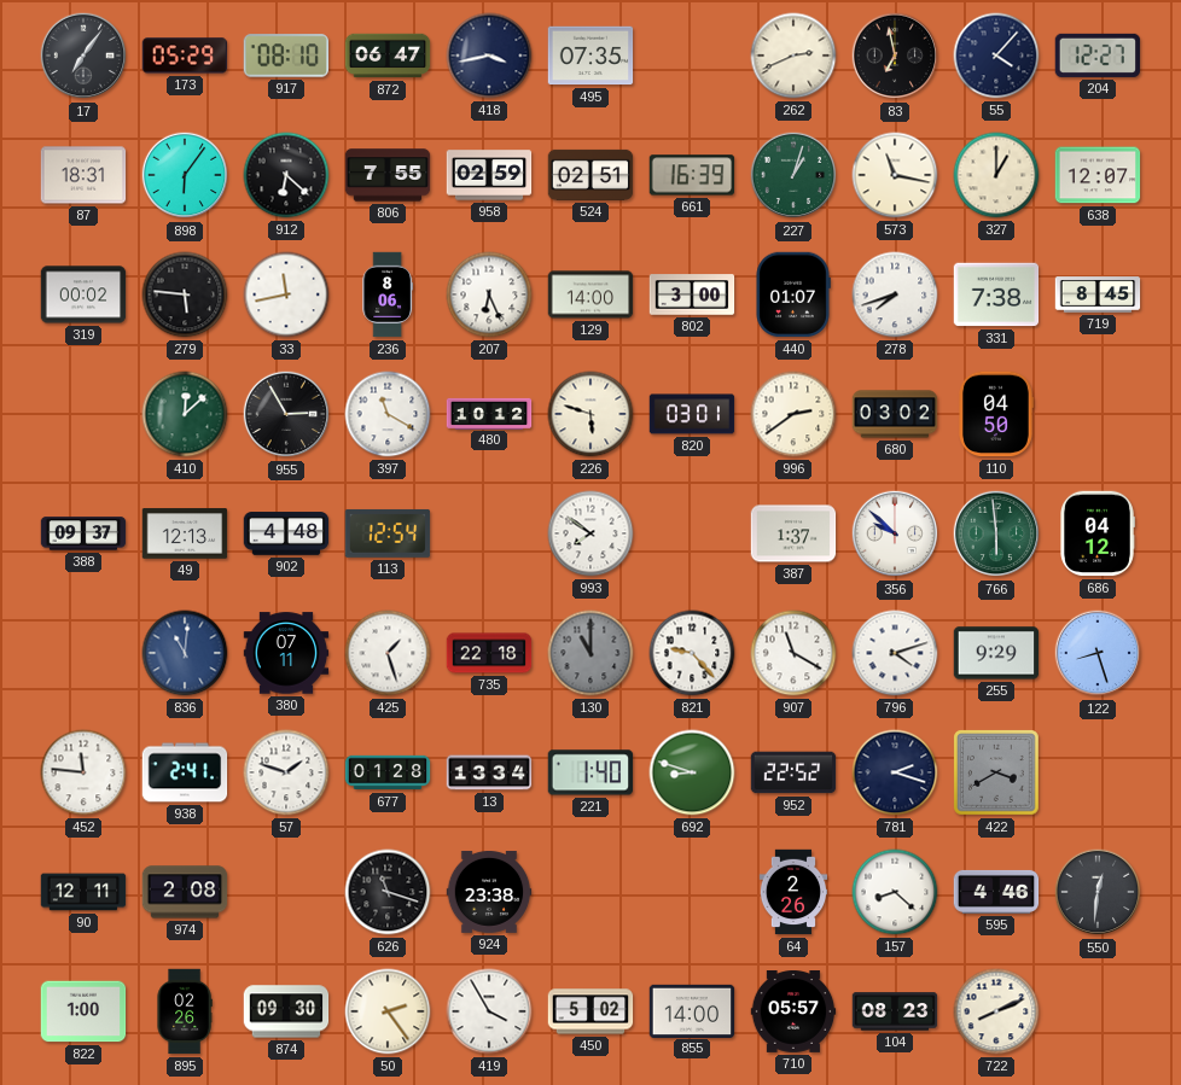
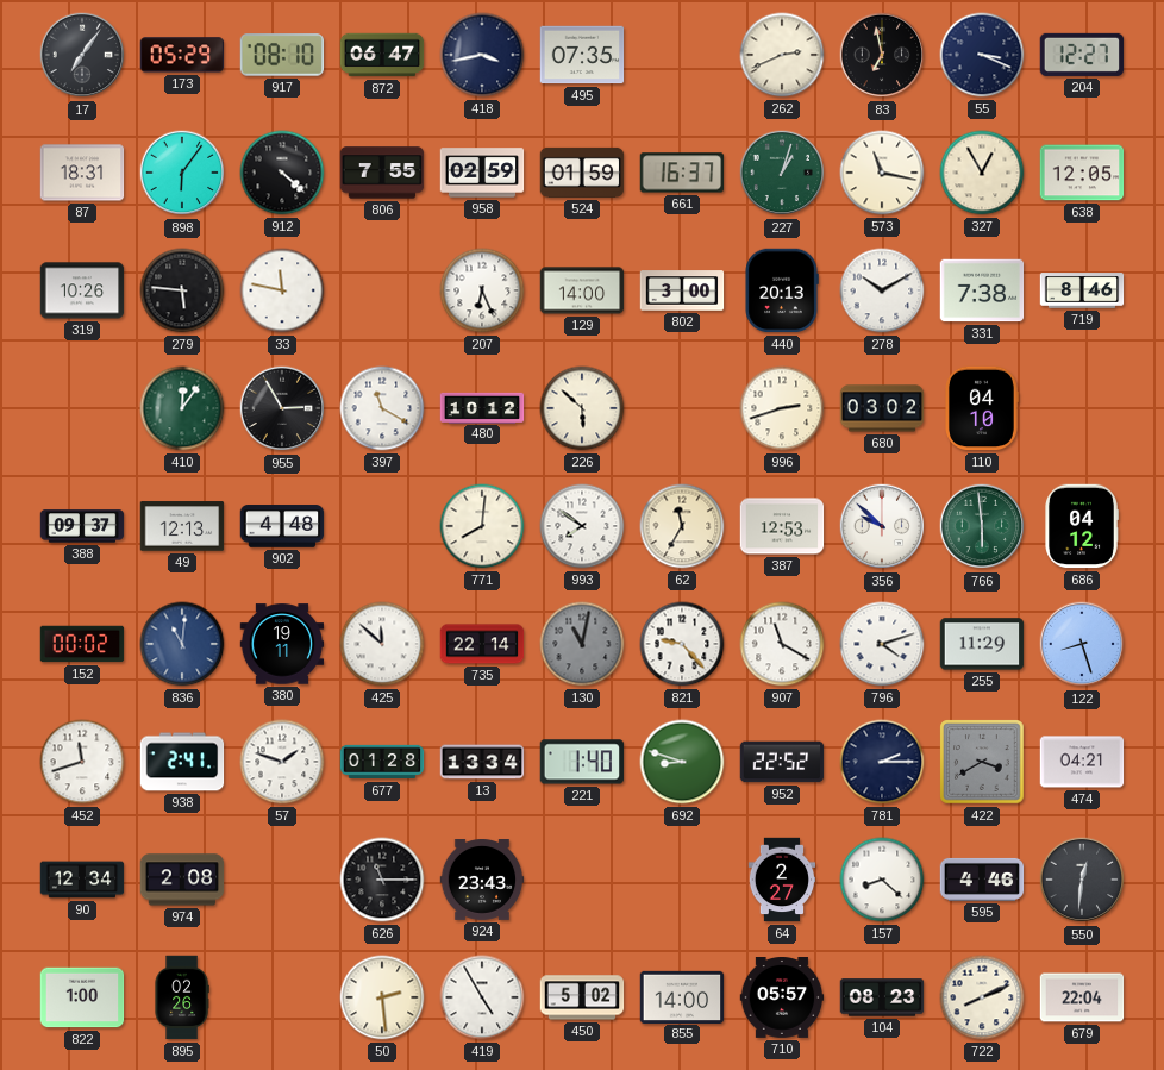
55: 4:07 -> 3:19
912: 6:22 -> 4:22
524: 02:51 -> 01:59
661: 16:39 -> 16:37
327: 1:00 -> 12:55
638: 12:07 -> 12:05
319: 00:02 -> 10:26
33: 11:43 -> 11:47
236: 8:06 -> none
440: 01:07 -> 20:13
278: 7:42 -> 10:10
719: 8:45 -> 8:46
410: 12:08 -> 12:06
226: 5:48 -> 5:52
820: 03:01 -> none
996: 2:39 -> 2:42
110: 04:50 -> 04:10
113: 12:54 -> none
771: none -> 8:01
62: none -> 11:35
387: 1:37 -> 12:53
152: none -> 00:02
380: 07:11 -> 19:11
425: 1:27 -> 11:52
735: 22:18 -> 22:14
130: 11:00 -> 11:02
255: 9:29 -> 11:29
452: 11:46 -> 11:42
781: 2:18 -> 2:15
474: none -> 04:21
90: 12:11 -> 12:34
626: 11:18 -> 11:15
924: 23:38 -> 23:43
64: 2:26 -> 2:27
874: 09:30 -> none
50: 2:24 -> 2:29
419: 3:55 -> 4:55
679: none -> 22:04
